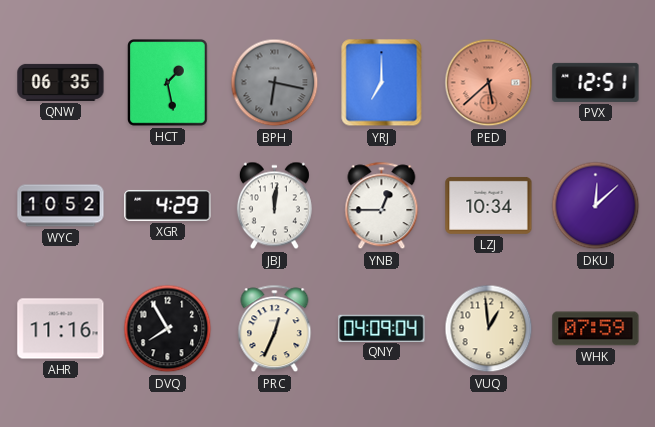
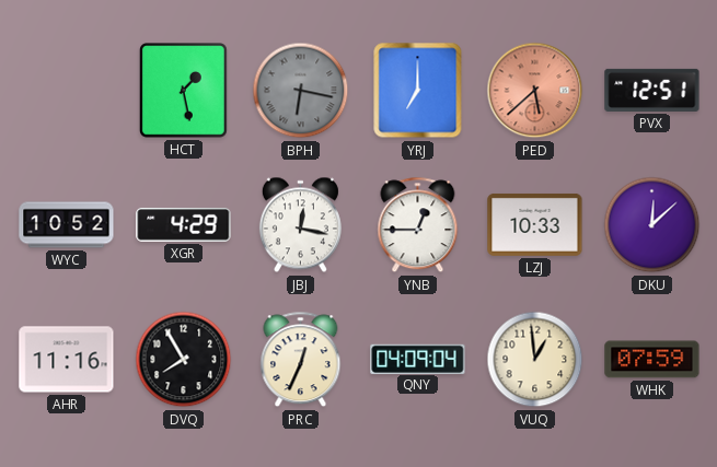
QNW: 06:35 -> none
JBJ: 12:01 -> 12:17
LZJ: 10:34 -> 10:33
